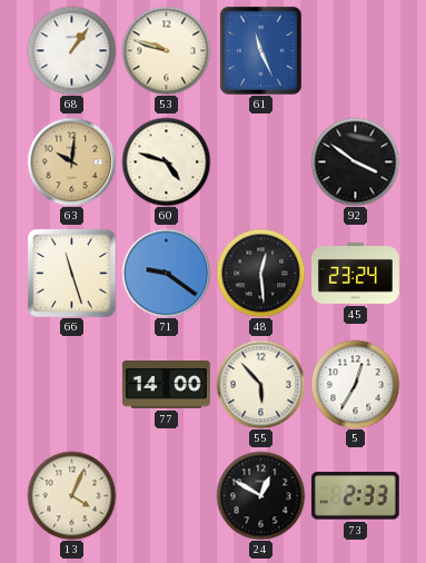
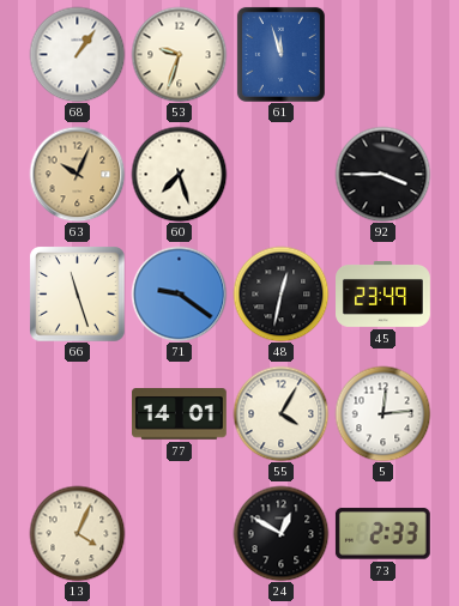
53: 9:48 -> 9:33
61: 11:26 -> 11:57
63: 10:01 -> 10:04
60: 4:48 -> 7:27
92: 3:51 -> 3:45
48: 12:29 -> 12:32
45: 23:24 -> 23:49
77: 14:00 -> 14:01
55: 5:53 -> 4:05
5: 12:35 -> 12:14
